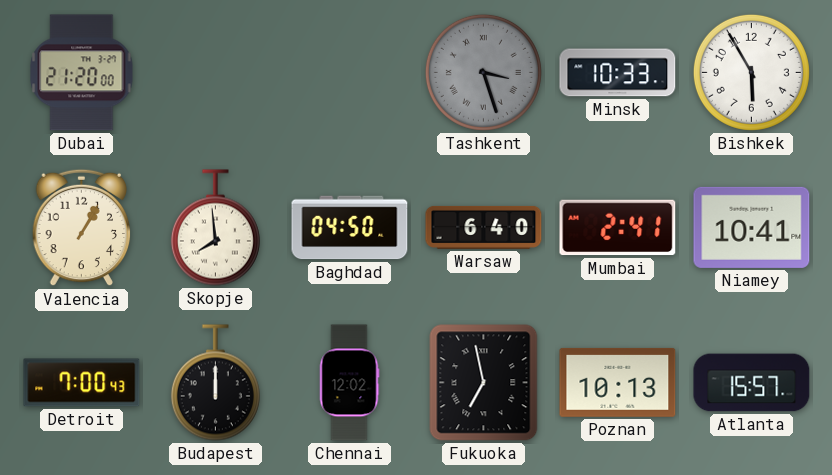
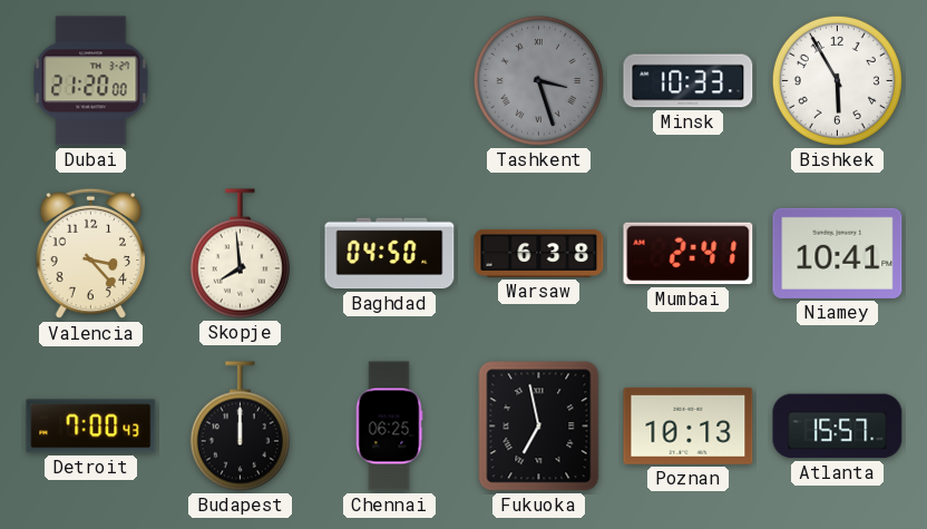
Valencia: 1:05 -> 3:23
Warsaw: 6:40 -> 6:38
Chennai: 12:02 -> 06:25
